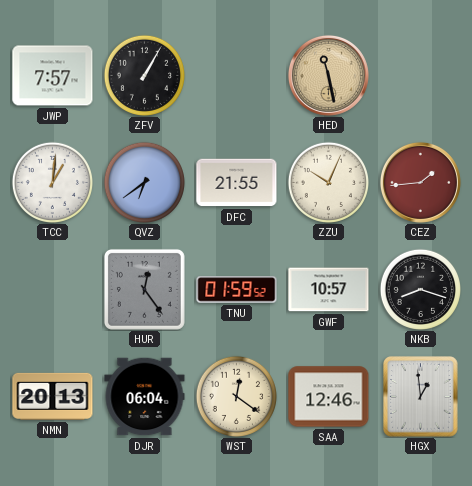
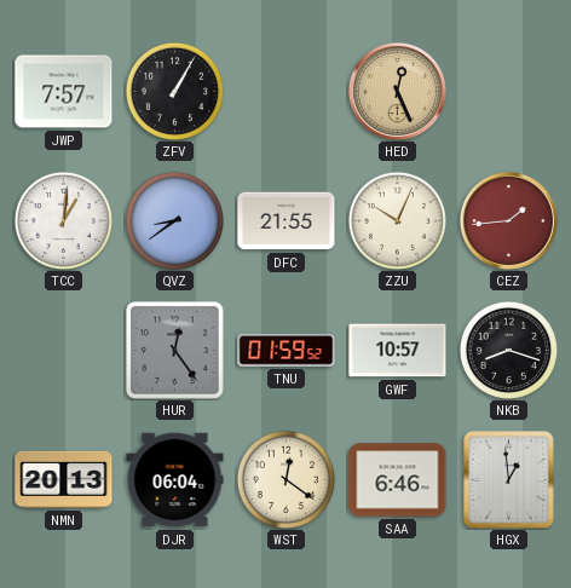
HED: 11:28 -> 12:26
QVZ: 6:39 -> 8:39
SAA: 12:46 -> 6:46
